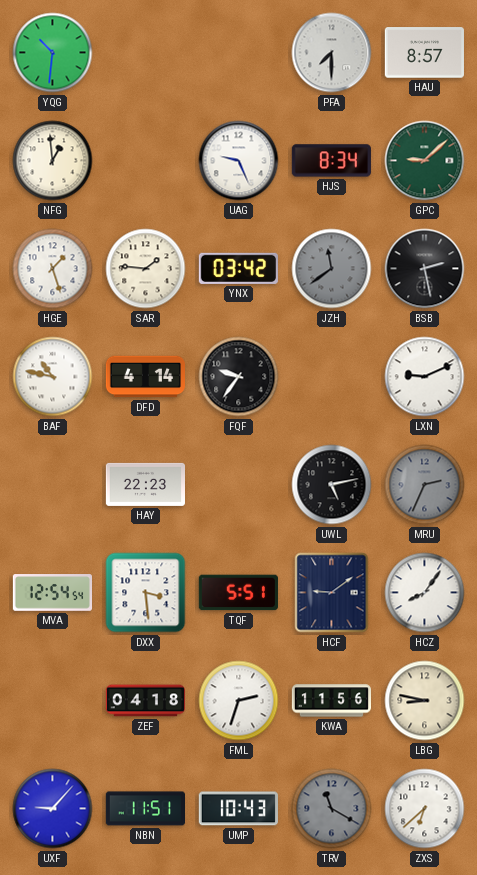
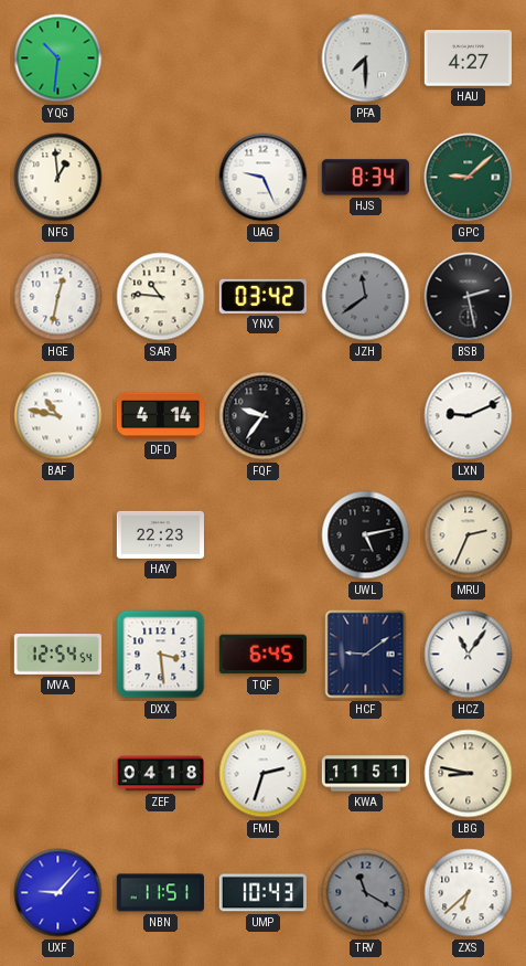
HAU: 8:57 -> 4:27
HGE: 1:27 -> 12:32
SAR: 1:46 -> 10:46
MRU dial: grey -> cream
TQF: 5:51 -> 6:45
HCZ: 8:06 -> 11:06
KWA: 11:56 -> 11:51
